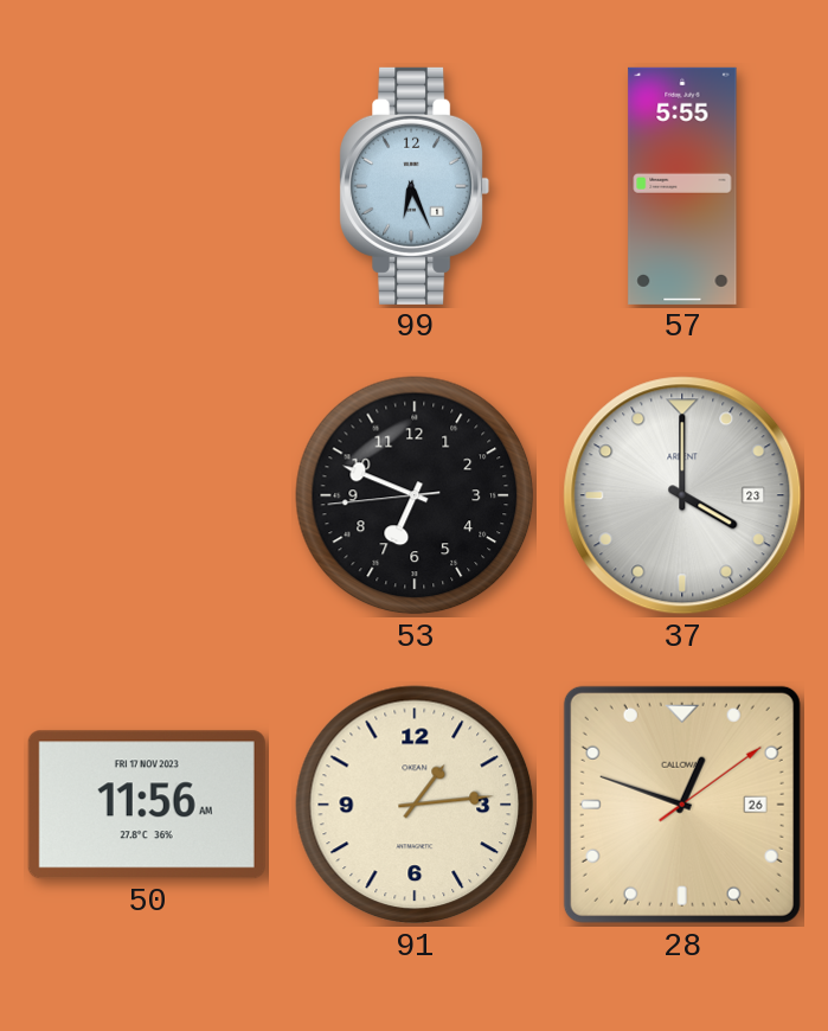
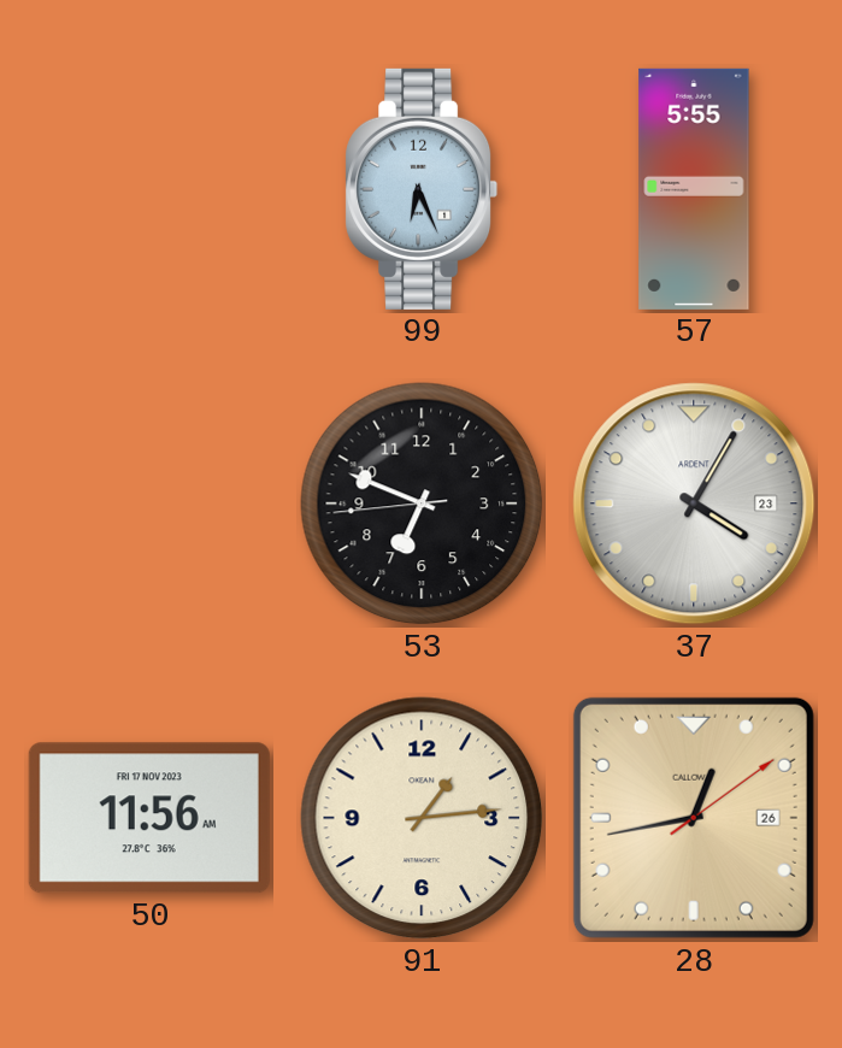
37: 4:00 -> 4:05
28: 12:48 -> 12:43
